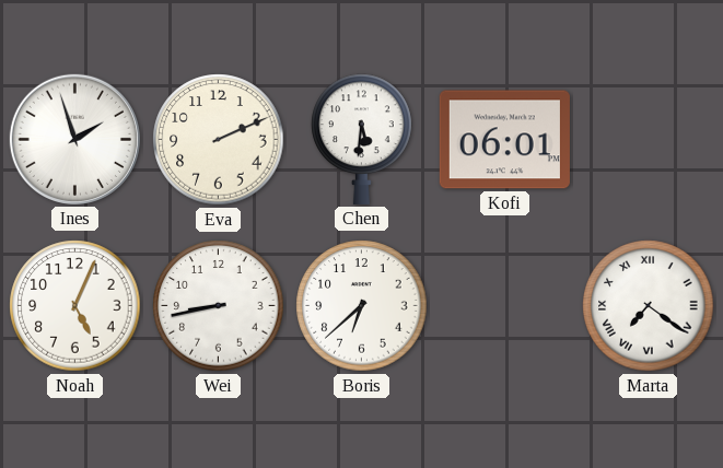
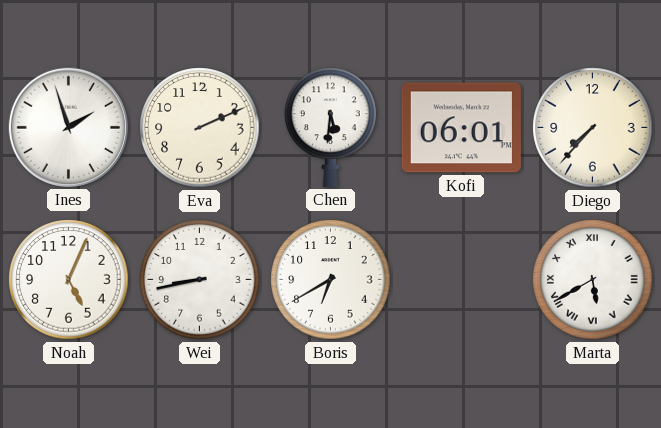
Diego: none -> 7:37
Boris: 6:38 -> 6:40
Marta: 7:21 -> 5:40
